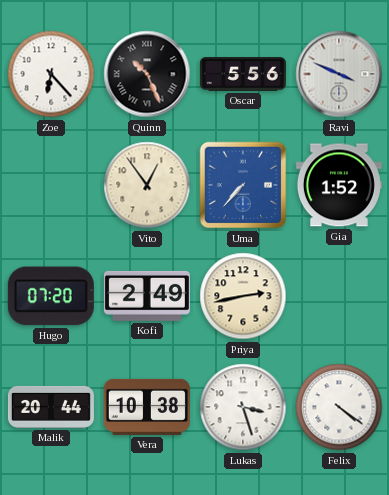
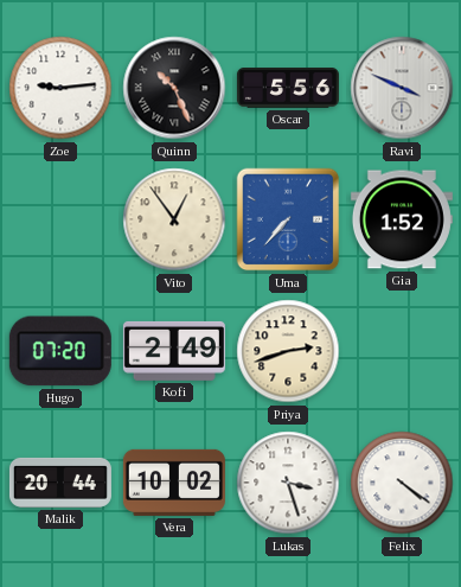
Zoe: 6:23 -> 9:14
Priya: 2:43 -> 2:42
Vera: 10:38 -> 10:02
